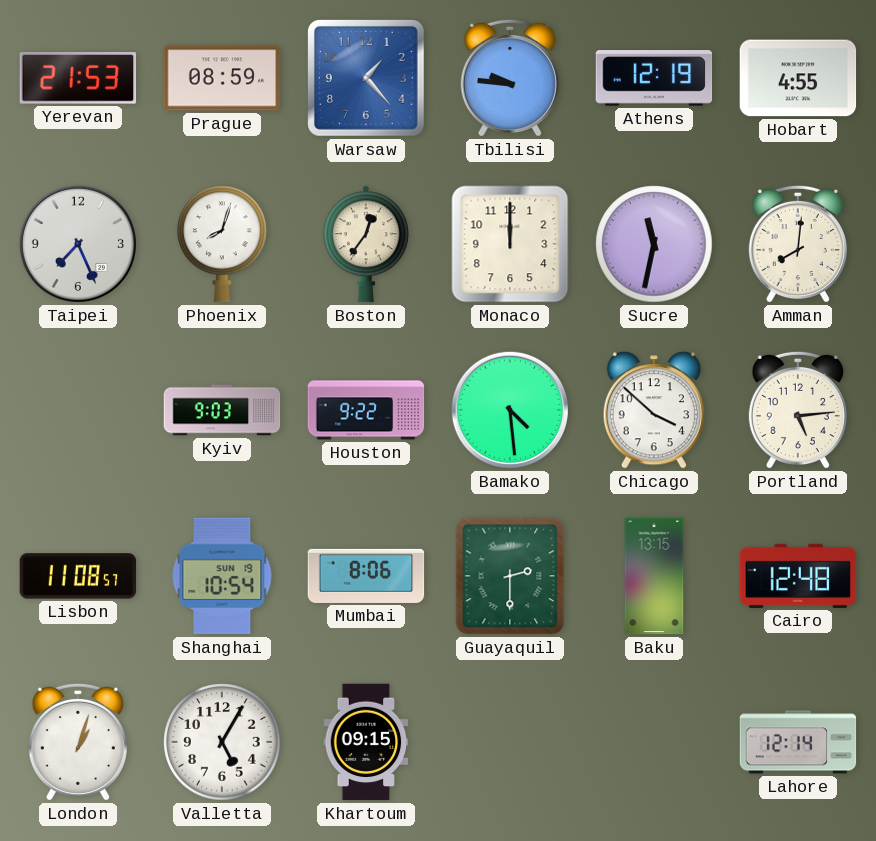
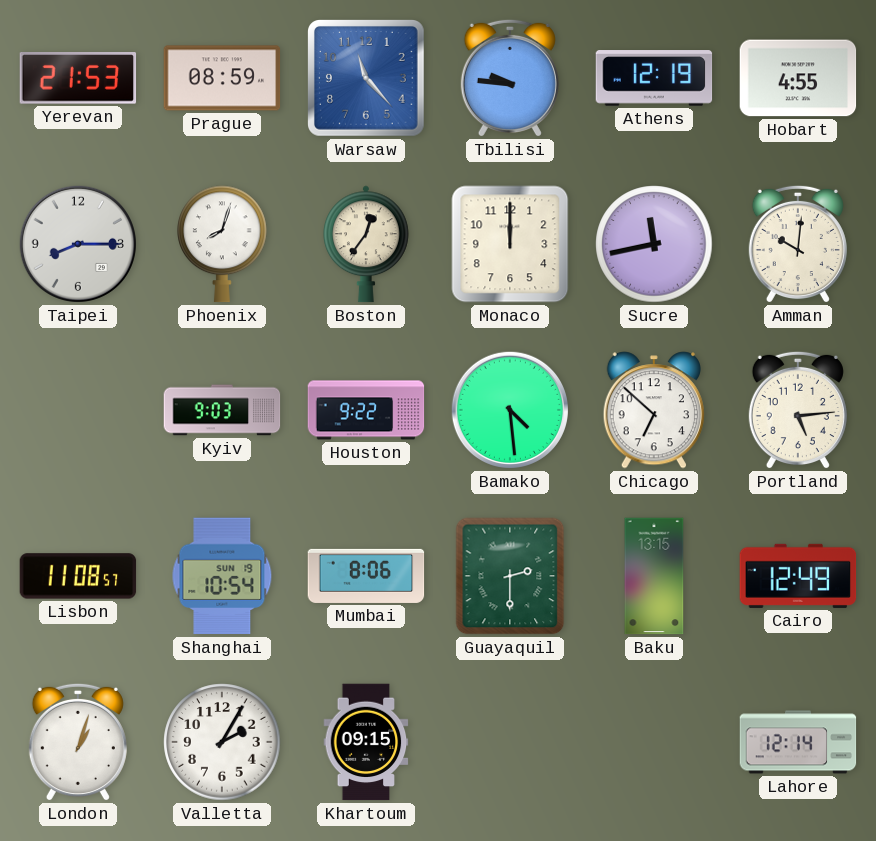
Warsaw: 1:23 -> 11:23
Taipei: 7:26 -> 8:15
Sucre: 11:32 -> 11:43
Amman: 8:01 -> 10:01
Chicago: 3:52 -> 6:52
Cairo: 12:48 -> 12:49
Valletta: 5:05 -> 2:05
